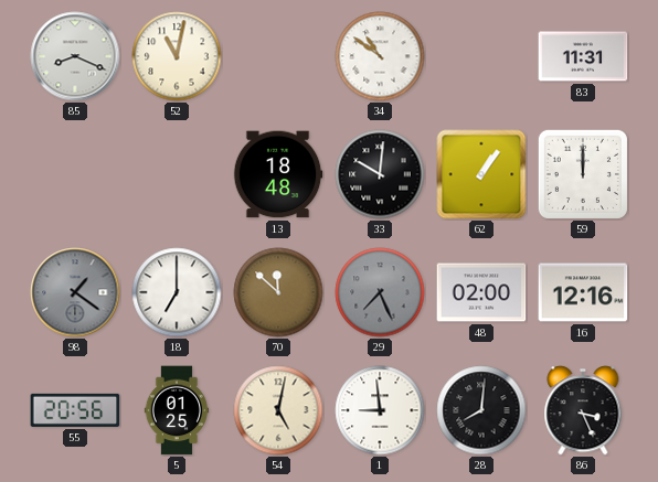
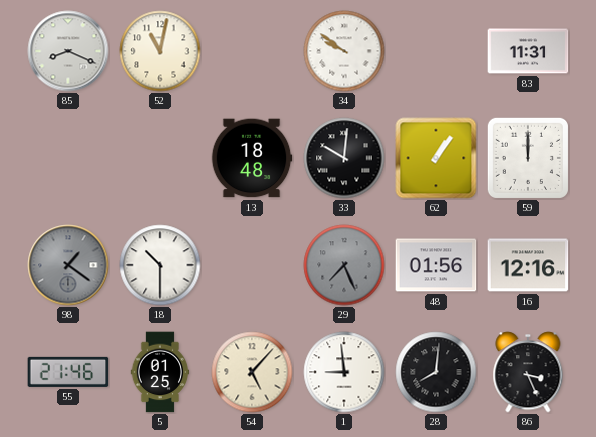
34: 10:51 -> 9:51
18: 7:00 -> 10:30
70: 11:52 -> none
48: 02:00 -> 01:56
55: 20:56 -> 21:46
54: 5:02 -> 5:07
